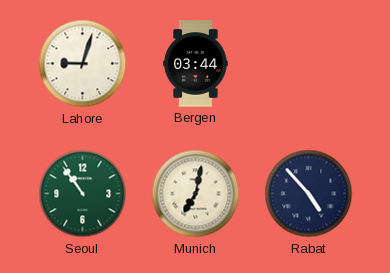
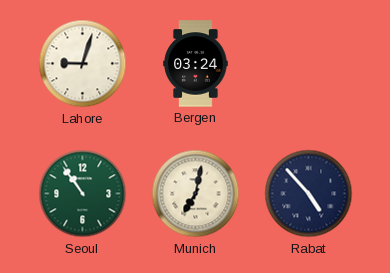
Bergen: 03:44 -> 03:24
